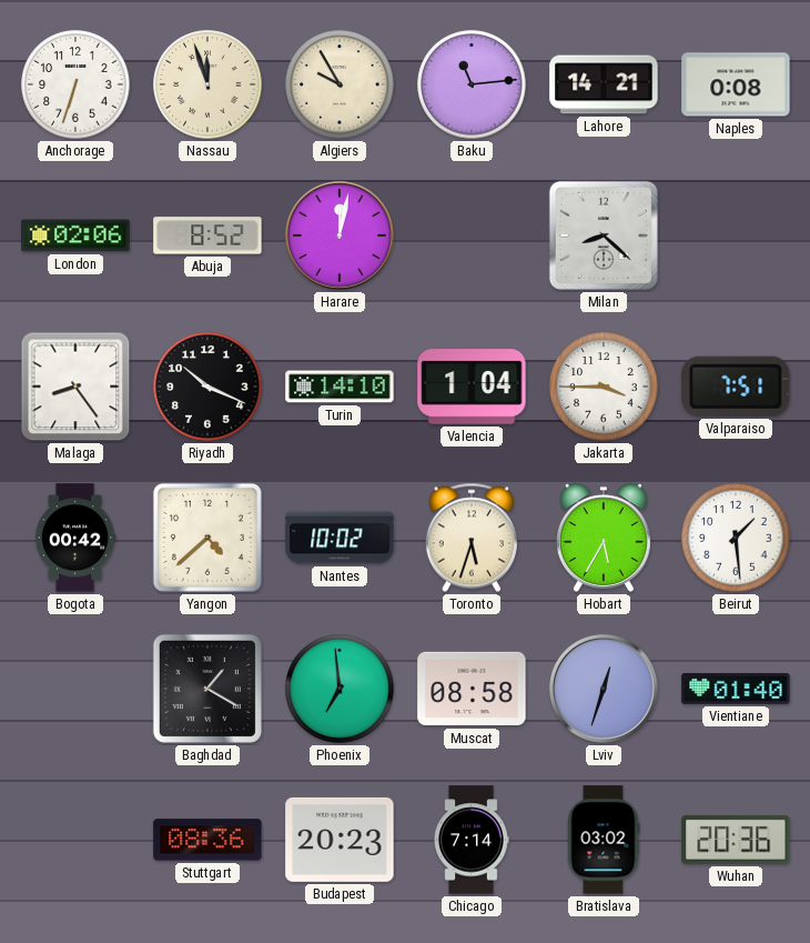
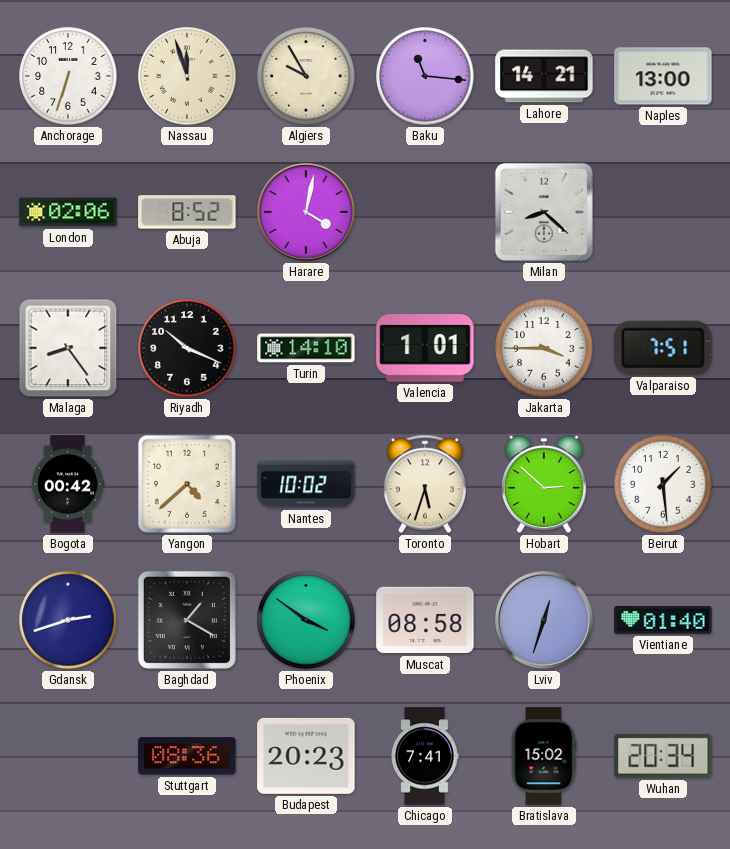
Baku: 11:14 -> 11:16
Naples: 0:08 -> 13:00
Harare: 12:02 -> 4:02
Valencia: 1:04 -> 1:01
Hobart: 5:35 -> 2:52
Gdansk: none -> 2:42
Phoenix: 6:59 -> 3:51
Chicago: 7:14 -> 7:41
Bratislava: 03:02 -> 15:02
Wuhan: 20:36 -> 20:34
